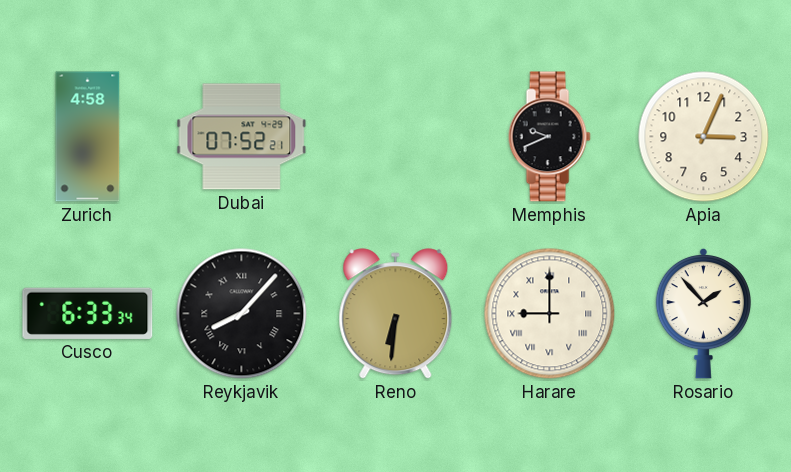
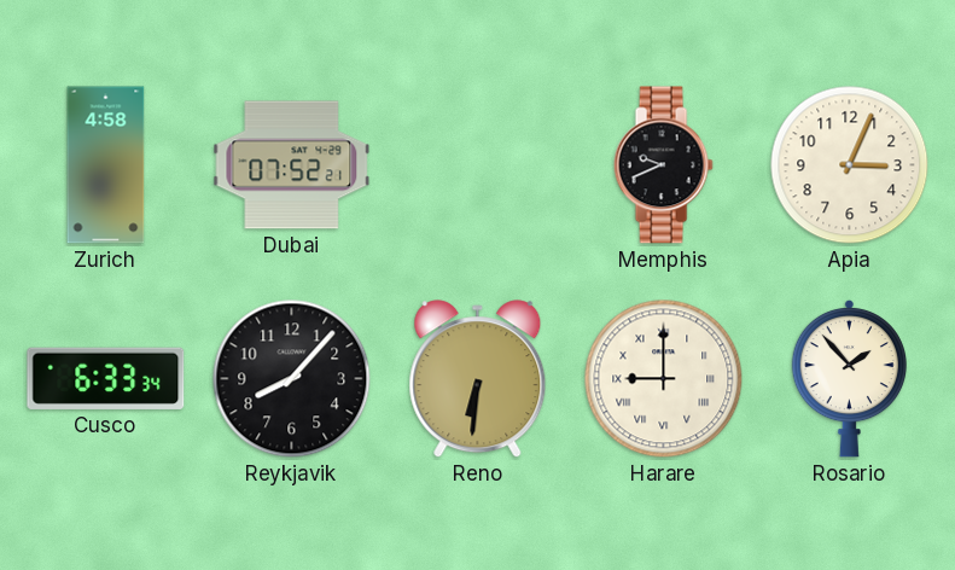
Reykjavik numerals: Roman -> Arabic
